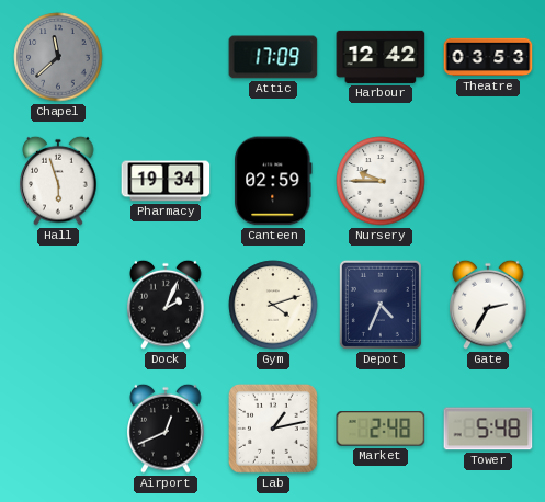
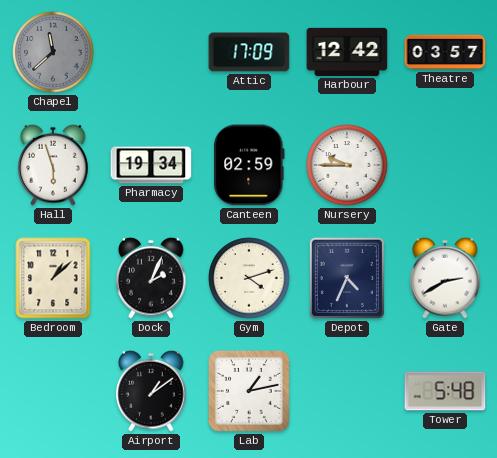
Theatre: 03:53 -> 03:57
Bedroom: none -> 1:08
Gate: 2:35 -> 2:40
Airport: 12:41 -> 1:09
Market: 2:48 -> none
